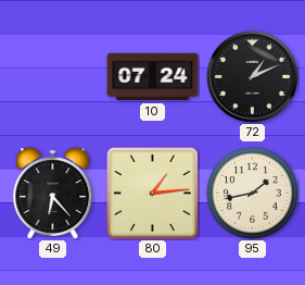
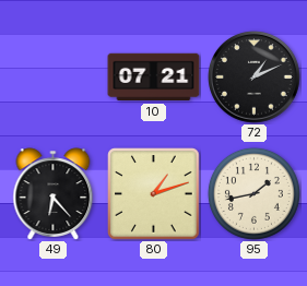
10: 07:24 -> 07:21
80: 1:14 -> 1:12
